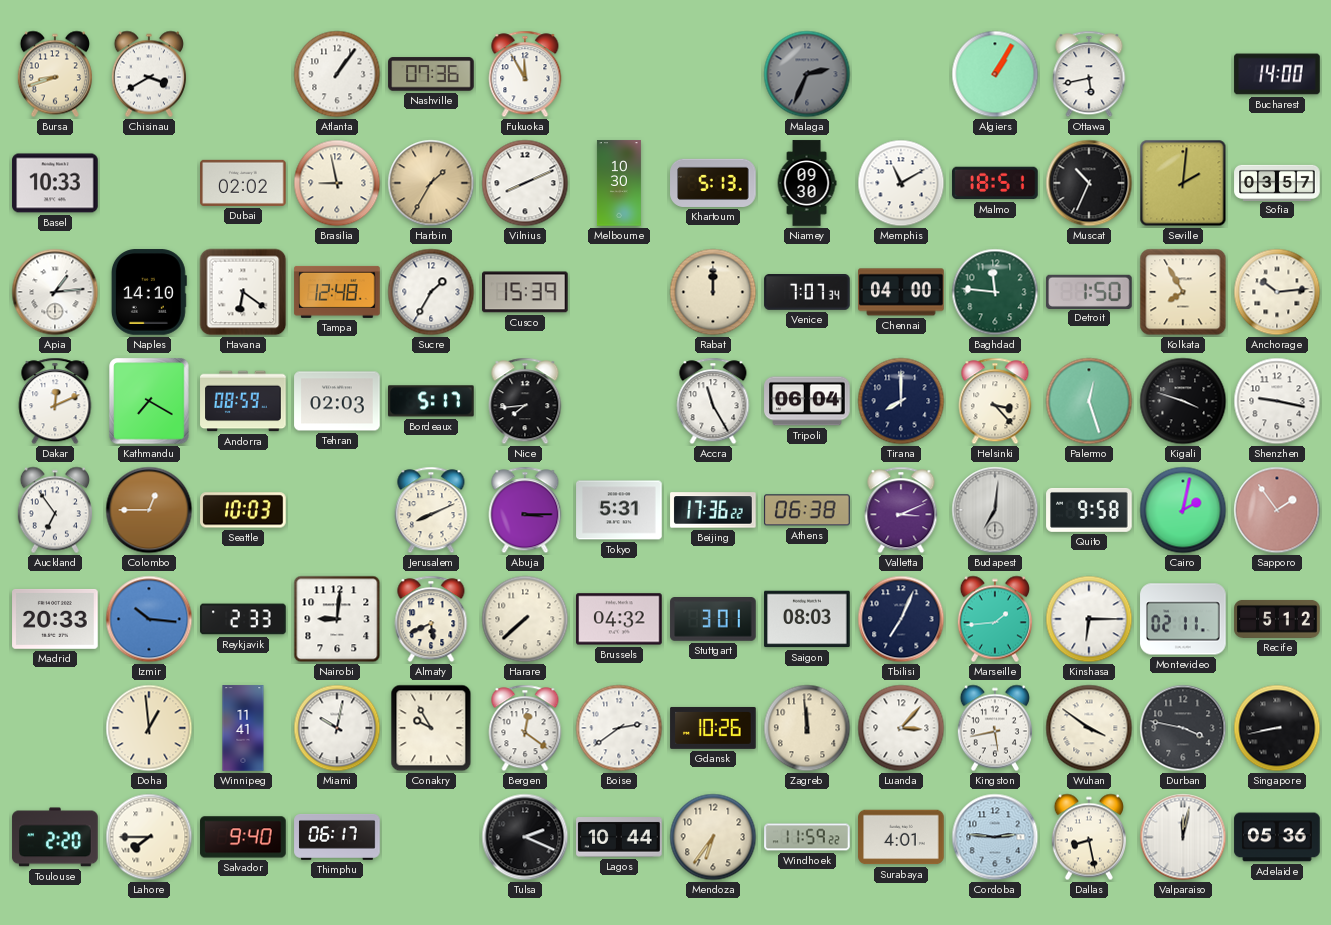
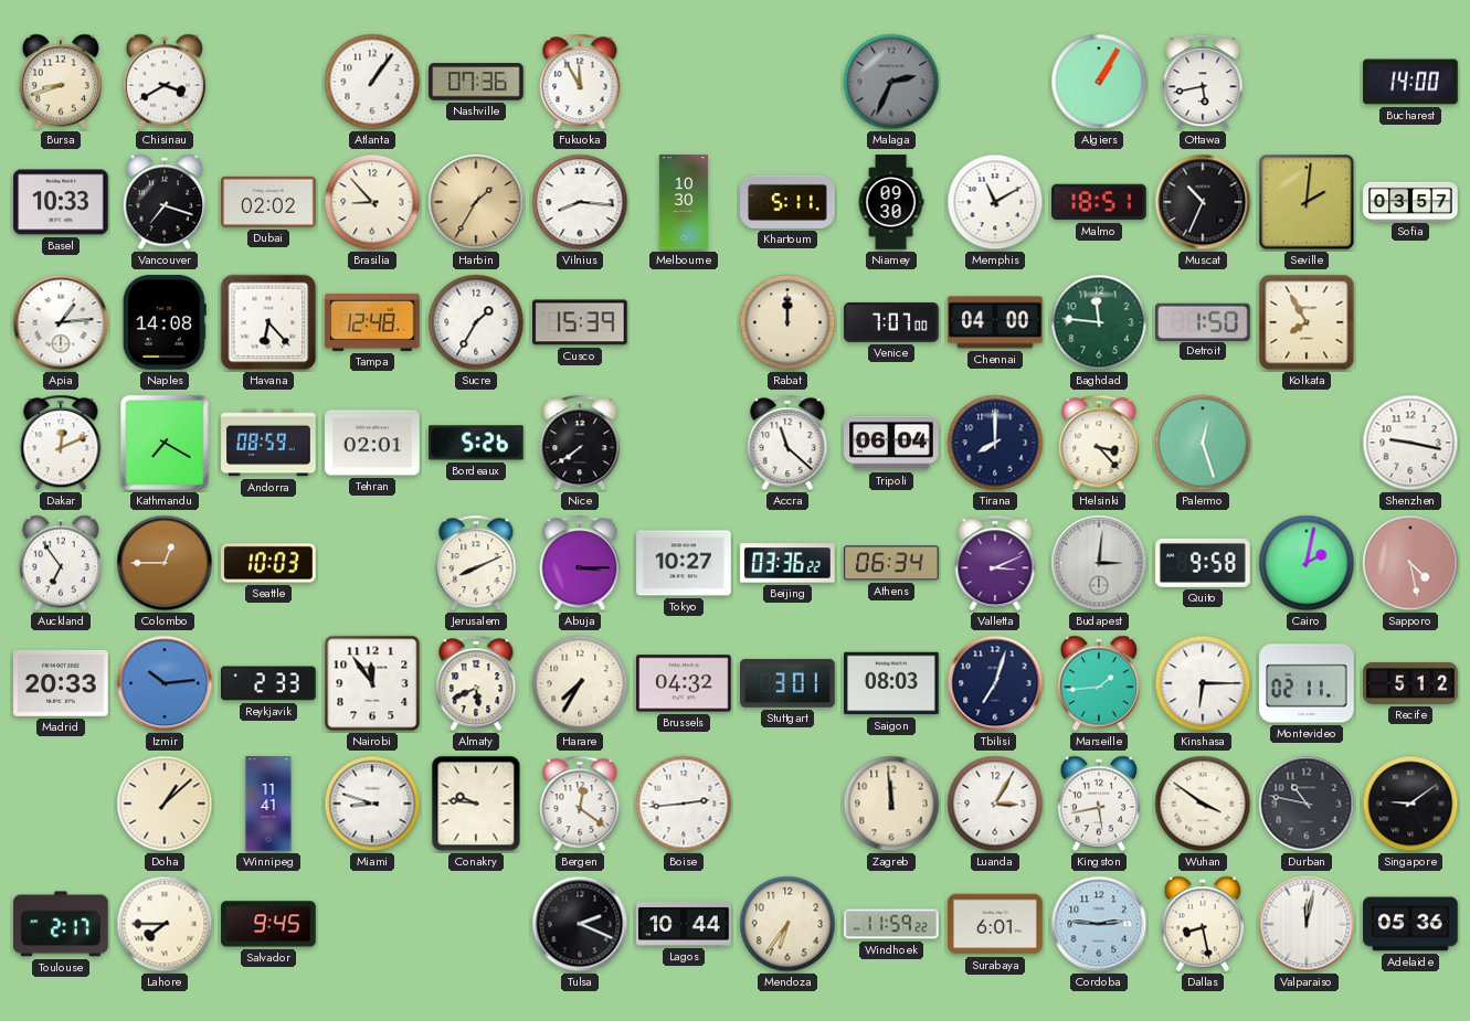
Vancouver: none -> 7:18
Brasilia: 8:58 -> 8:53
Vilnius: 8:11 -> 8:16
Khartoum: 5:13 -> 5:11
Naples: 14:10 -> 14:08
Havana: 6:21 -> 6:23
Venice: 7:07:34 -> 7:07:00
Anchorage: 10:14 -> none
Tehran: 02:03 -> 02:01
Bordeaux: 5:17 -> 5:26
Nice: 7:44 -> 7:39
Accra: 11:25 -> 11:22
Kigali: 3:48 -> none
Tokyo: 5:31 -> 10:27
Beijing: 17:36 -> 03:36
Athens: 06:38 -> 06:34
Budapest: 7:01 -> 3:01
Sapporo: 1:54 -> 4:28
Izmir: 10:16 -> 10:14
Nairobi: 9:01 -> 11:54
Harare: 7:38 -> 7:35
Tbilisi: 7:04 -> 7:03
Doha: 12:59 -> 1:08
Miami: 10:02 -> 8:48
Conakry: 9:55 -> 9:46
Boise: 2:39 -> 2:44
Gdansk: 10:26 -> none
Luanda: 3:07 -> 3:05
Durban: 3:47 -> 10:47
Singapore: 8:43 -> 9:09
Toulouse: 2:20 -> 2:17
Salvador: 9:40 -> 9:45
Thimphu: 06:17 -> none
Surabaya: 4:01 -> 6:01
